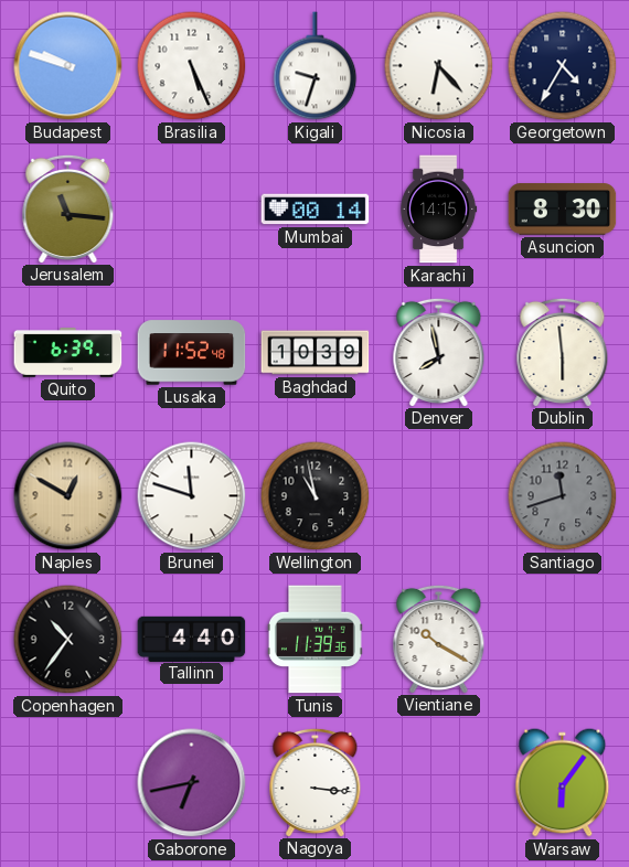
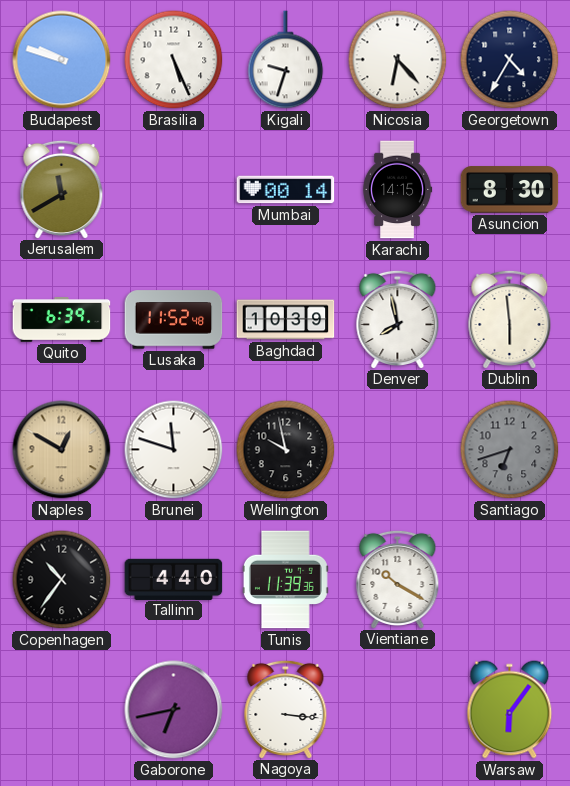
Jerusalem: 11:16 -> 11:40
Wellington: 10:58 -> 9:58
Santiago: 11:42 -> 6:42
